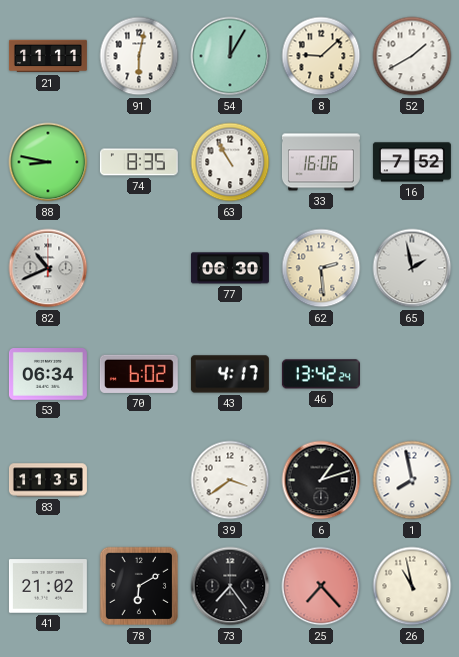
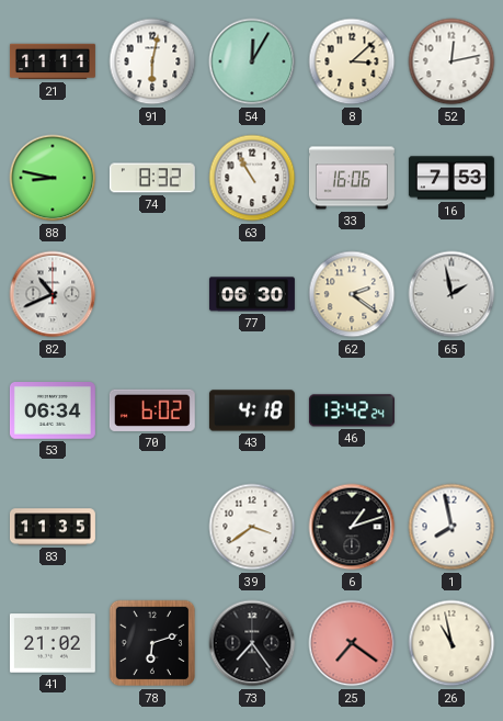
8: 9:08 -> 3:08
52: 1:40 -> 12:13
74: 8:35 -> 8:32
16: 7:52 -> 7:53
62: 2:29 -> 2:21
43: 4:17 -> 4:18
78: 6:10 -> 6:12
25: 7:23 -> 7:21
